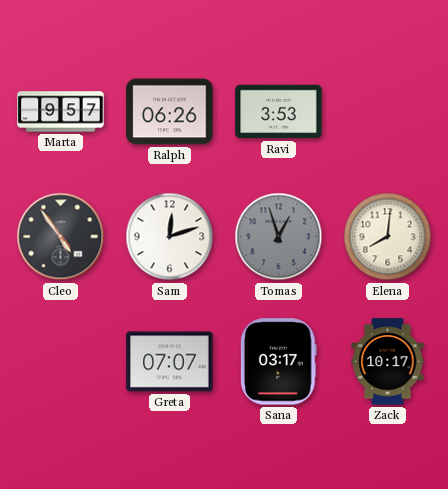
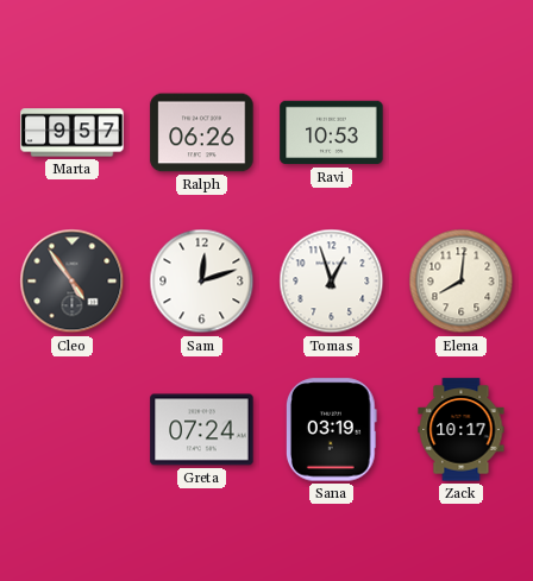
Ravi: 3:53 -> 10:53
Tomas dial: grey -> white
Greta: 07:07 -> 07:24
Sana: 03:17 -> 03:19
